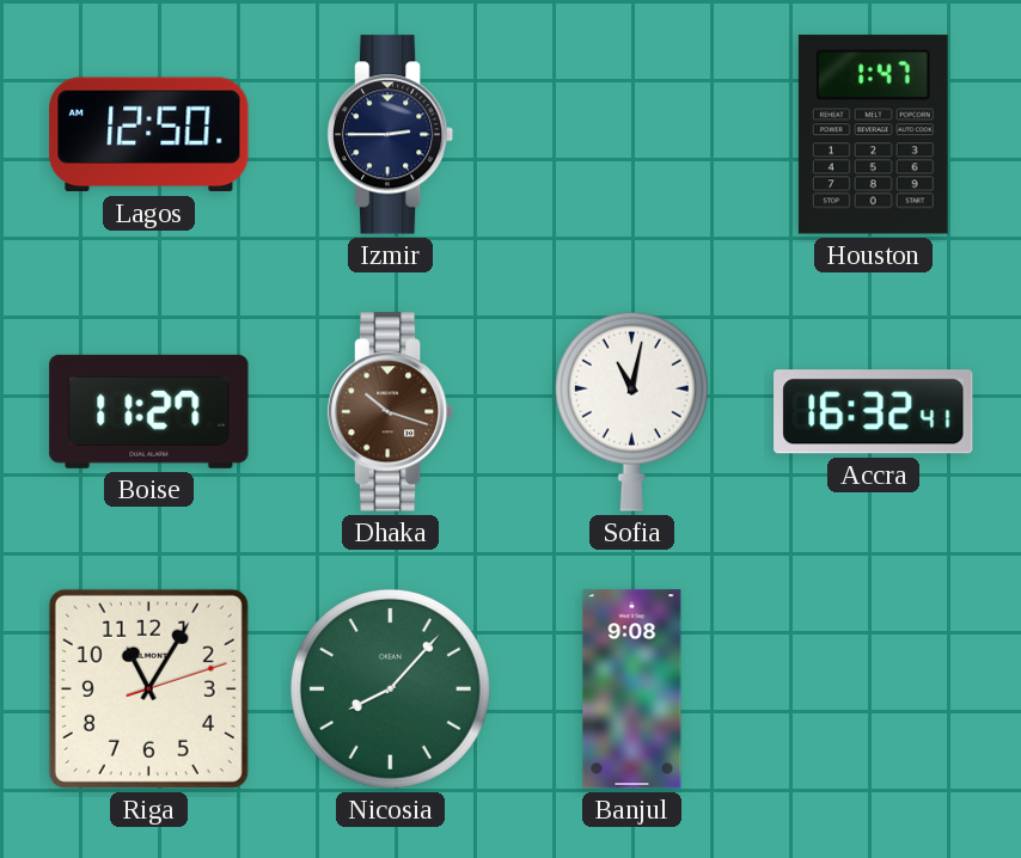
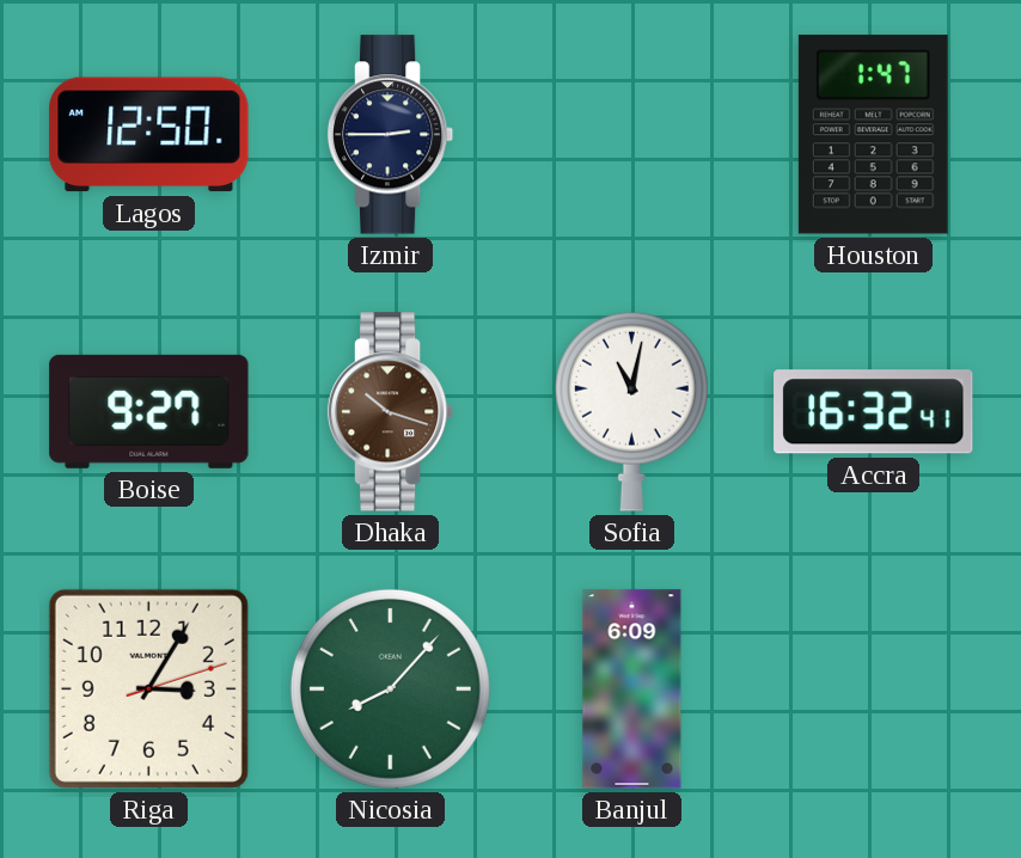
Boise: 11:27 -> 9:27
Riga: 11:05 -> 3:05
Banjul: 9:08 -> 6:09
